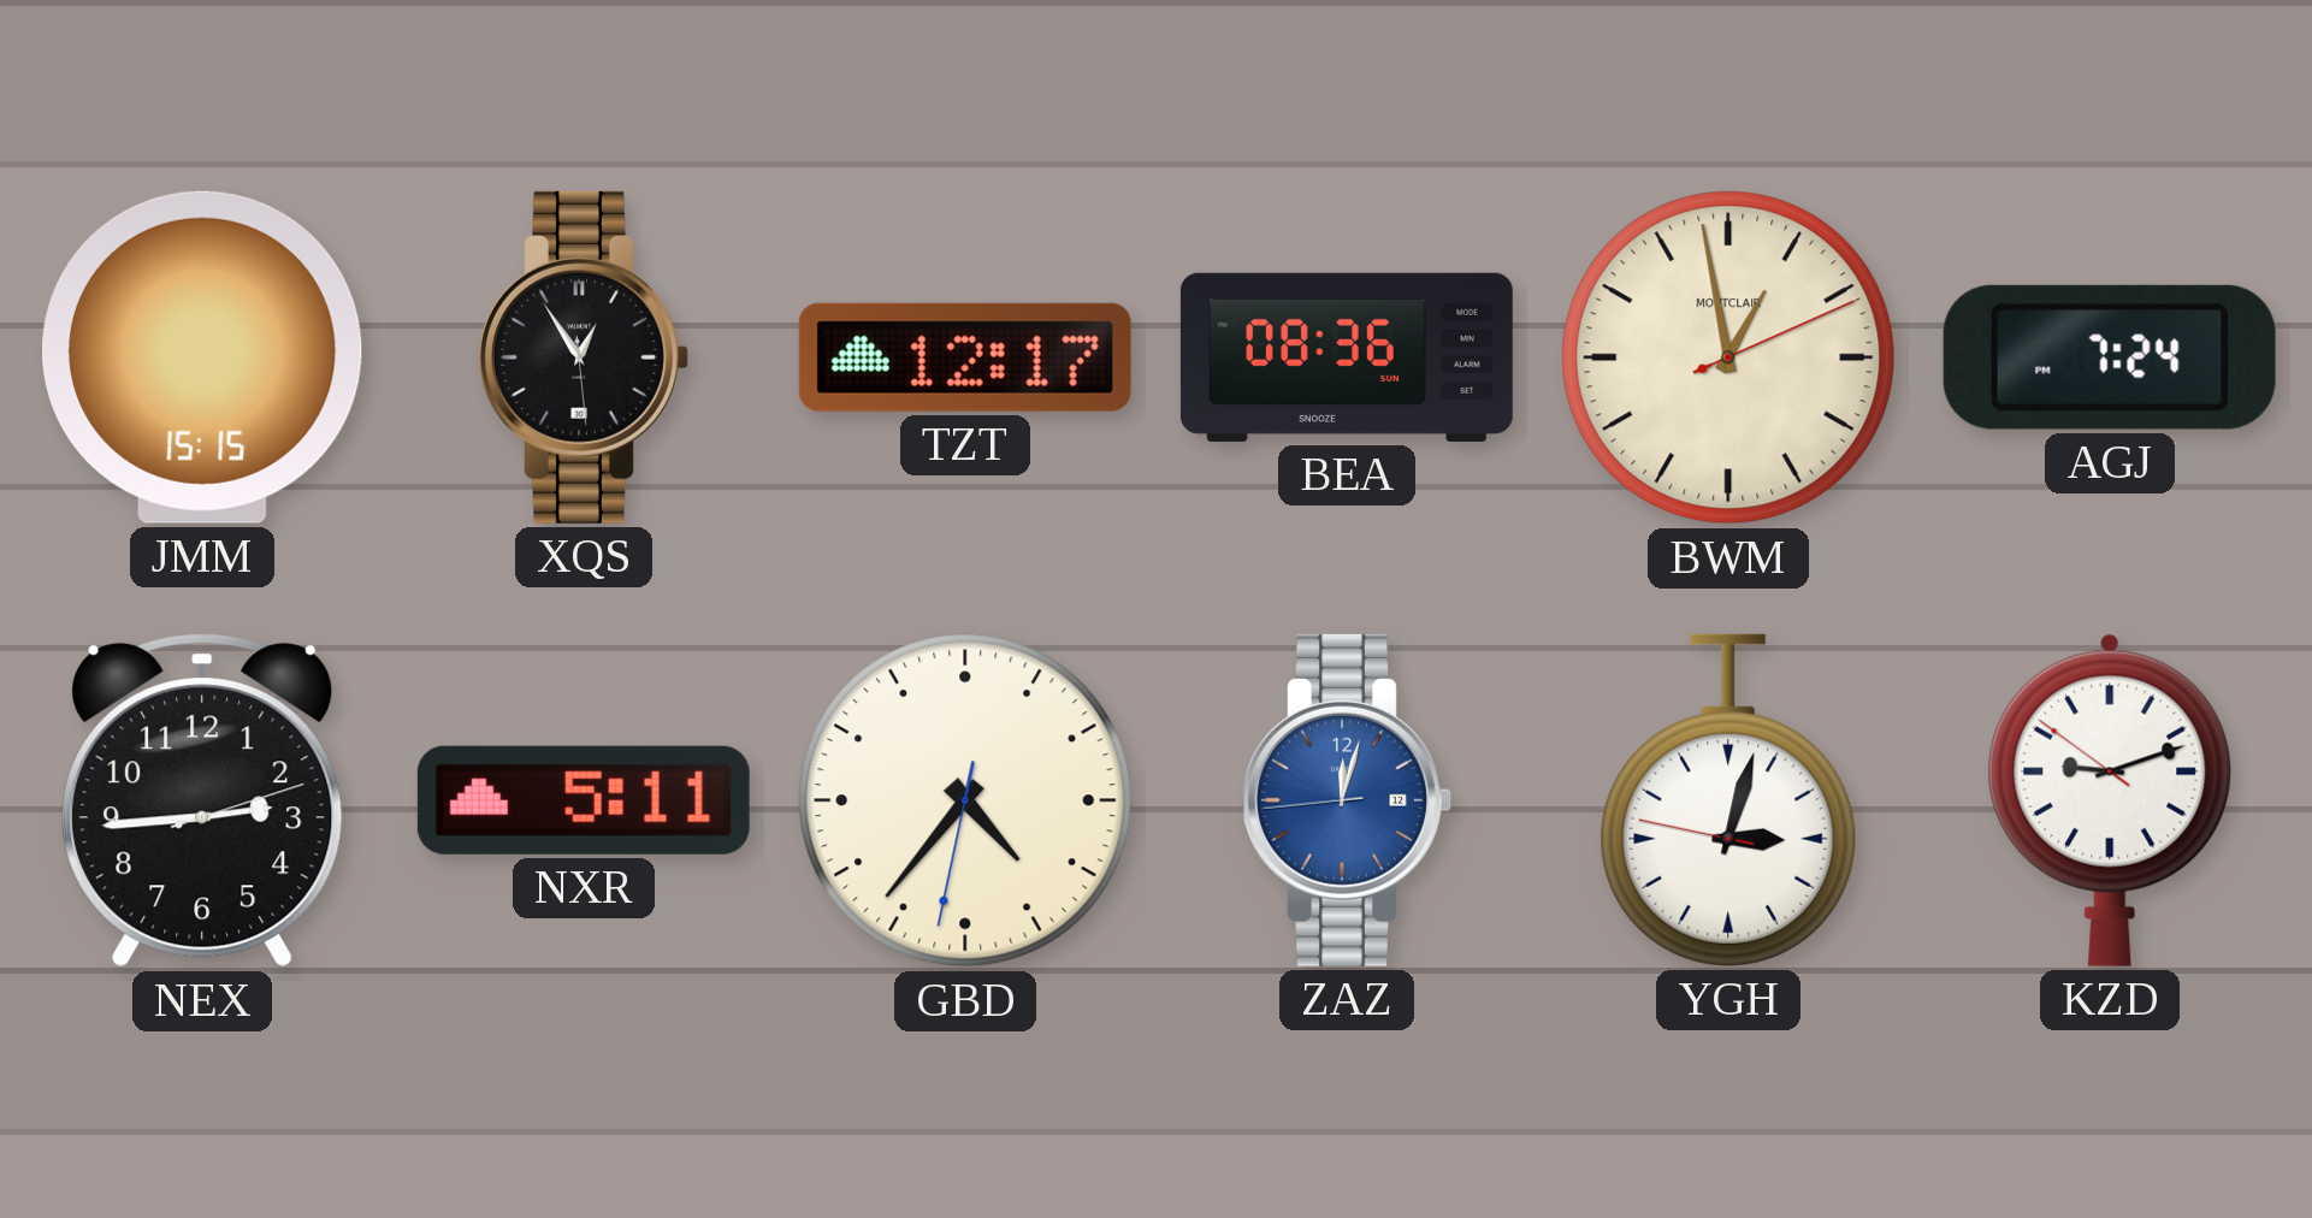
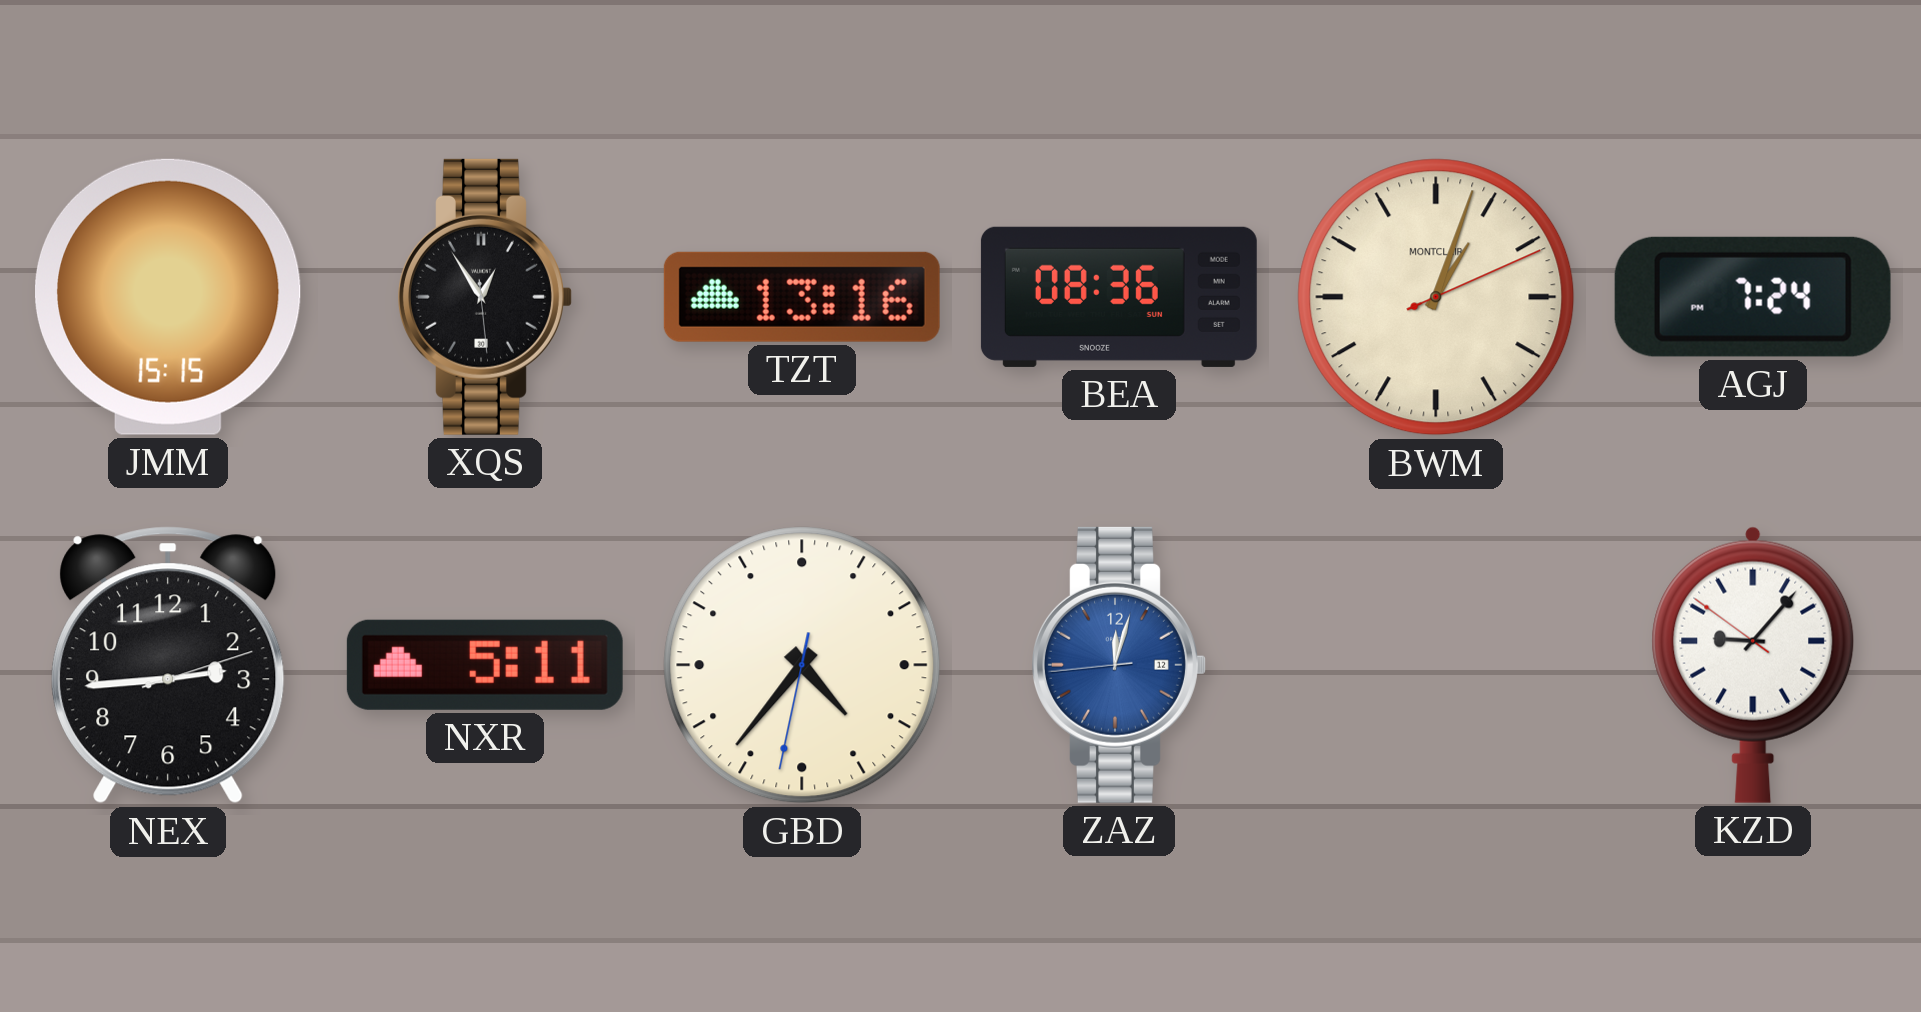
TZT: 12:17 -> 13:16
BWM: 12:58 -> 1:03
YGH: 3:02 -> none
KZD: 9:11 -> 9:06
